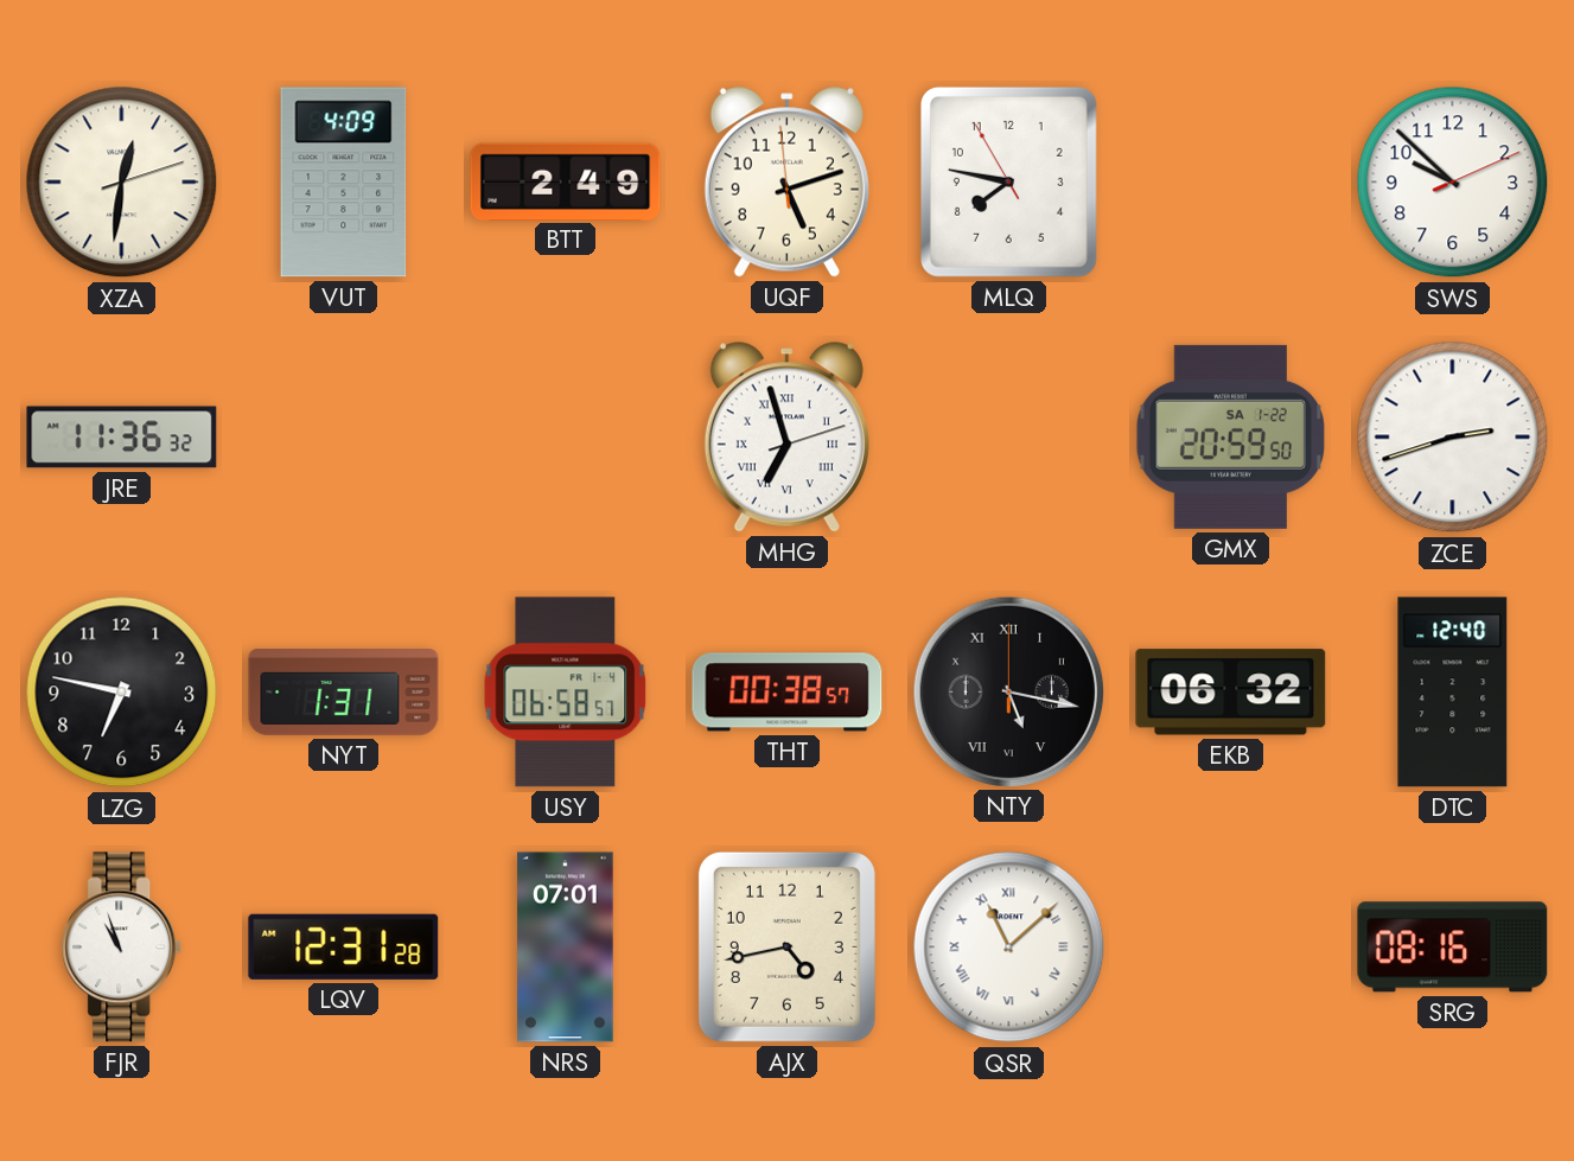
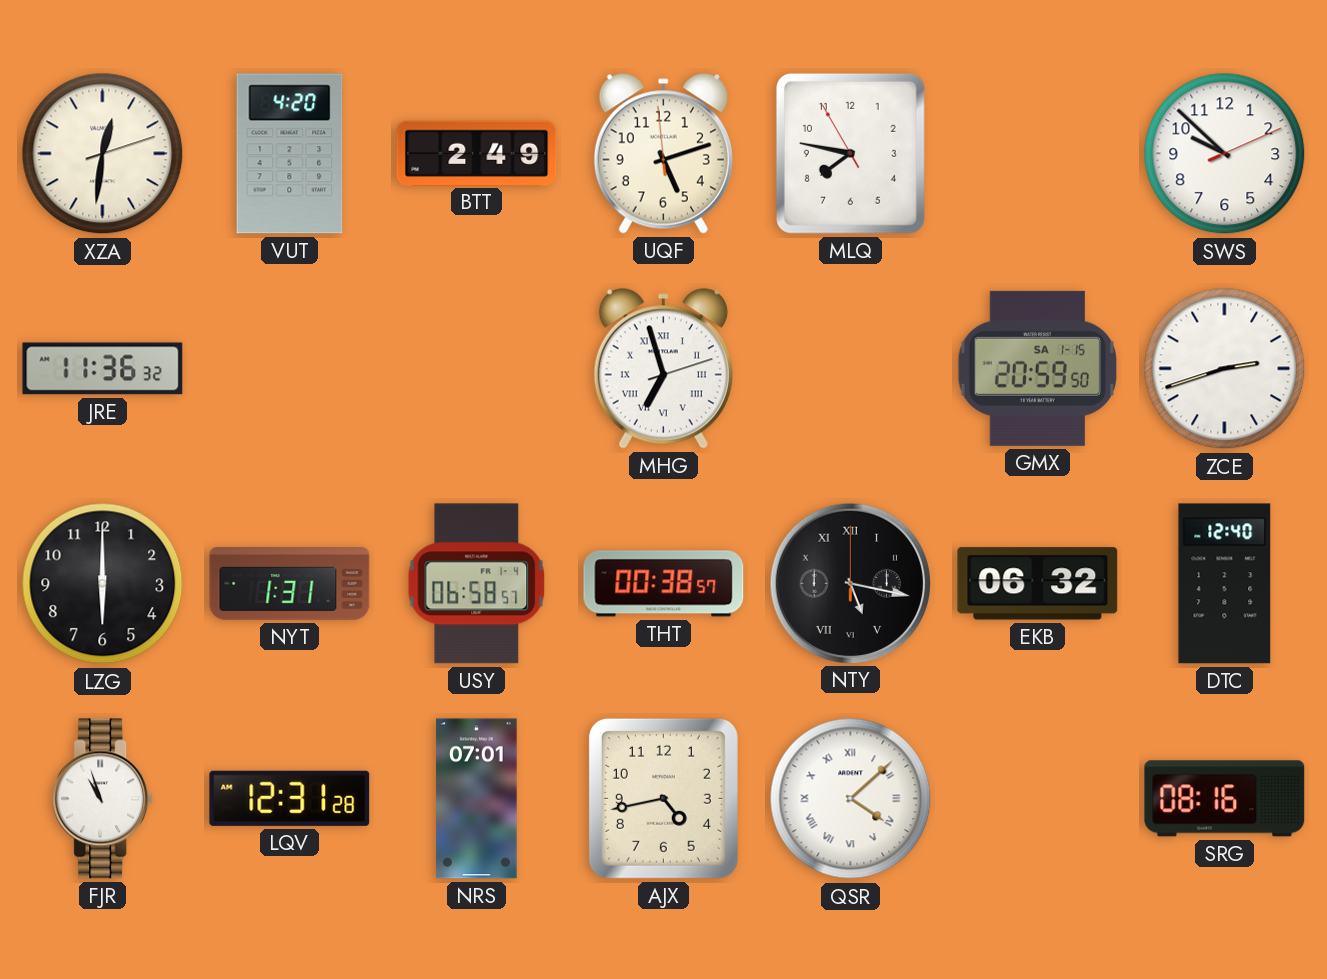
VUT: 4:09 -> 4:20
GMX date: SA 1-22 -> SA 1-15
LZG: 6:47 -> 6:00
QSR: 11:08 -> 4:08
